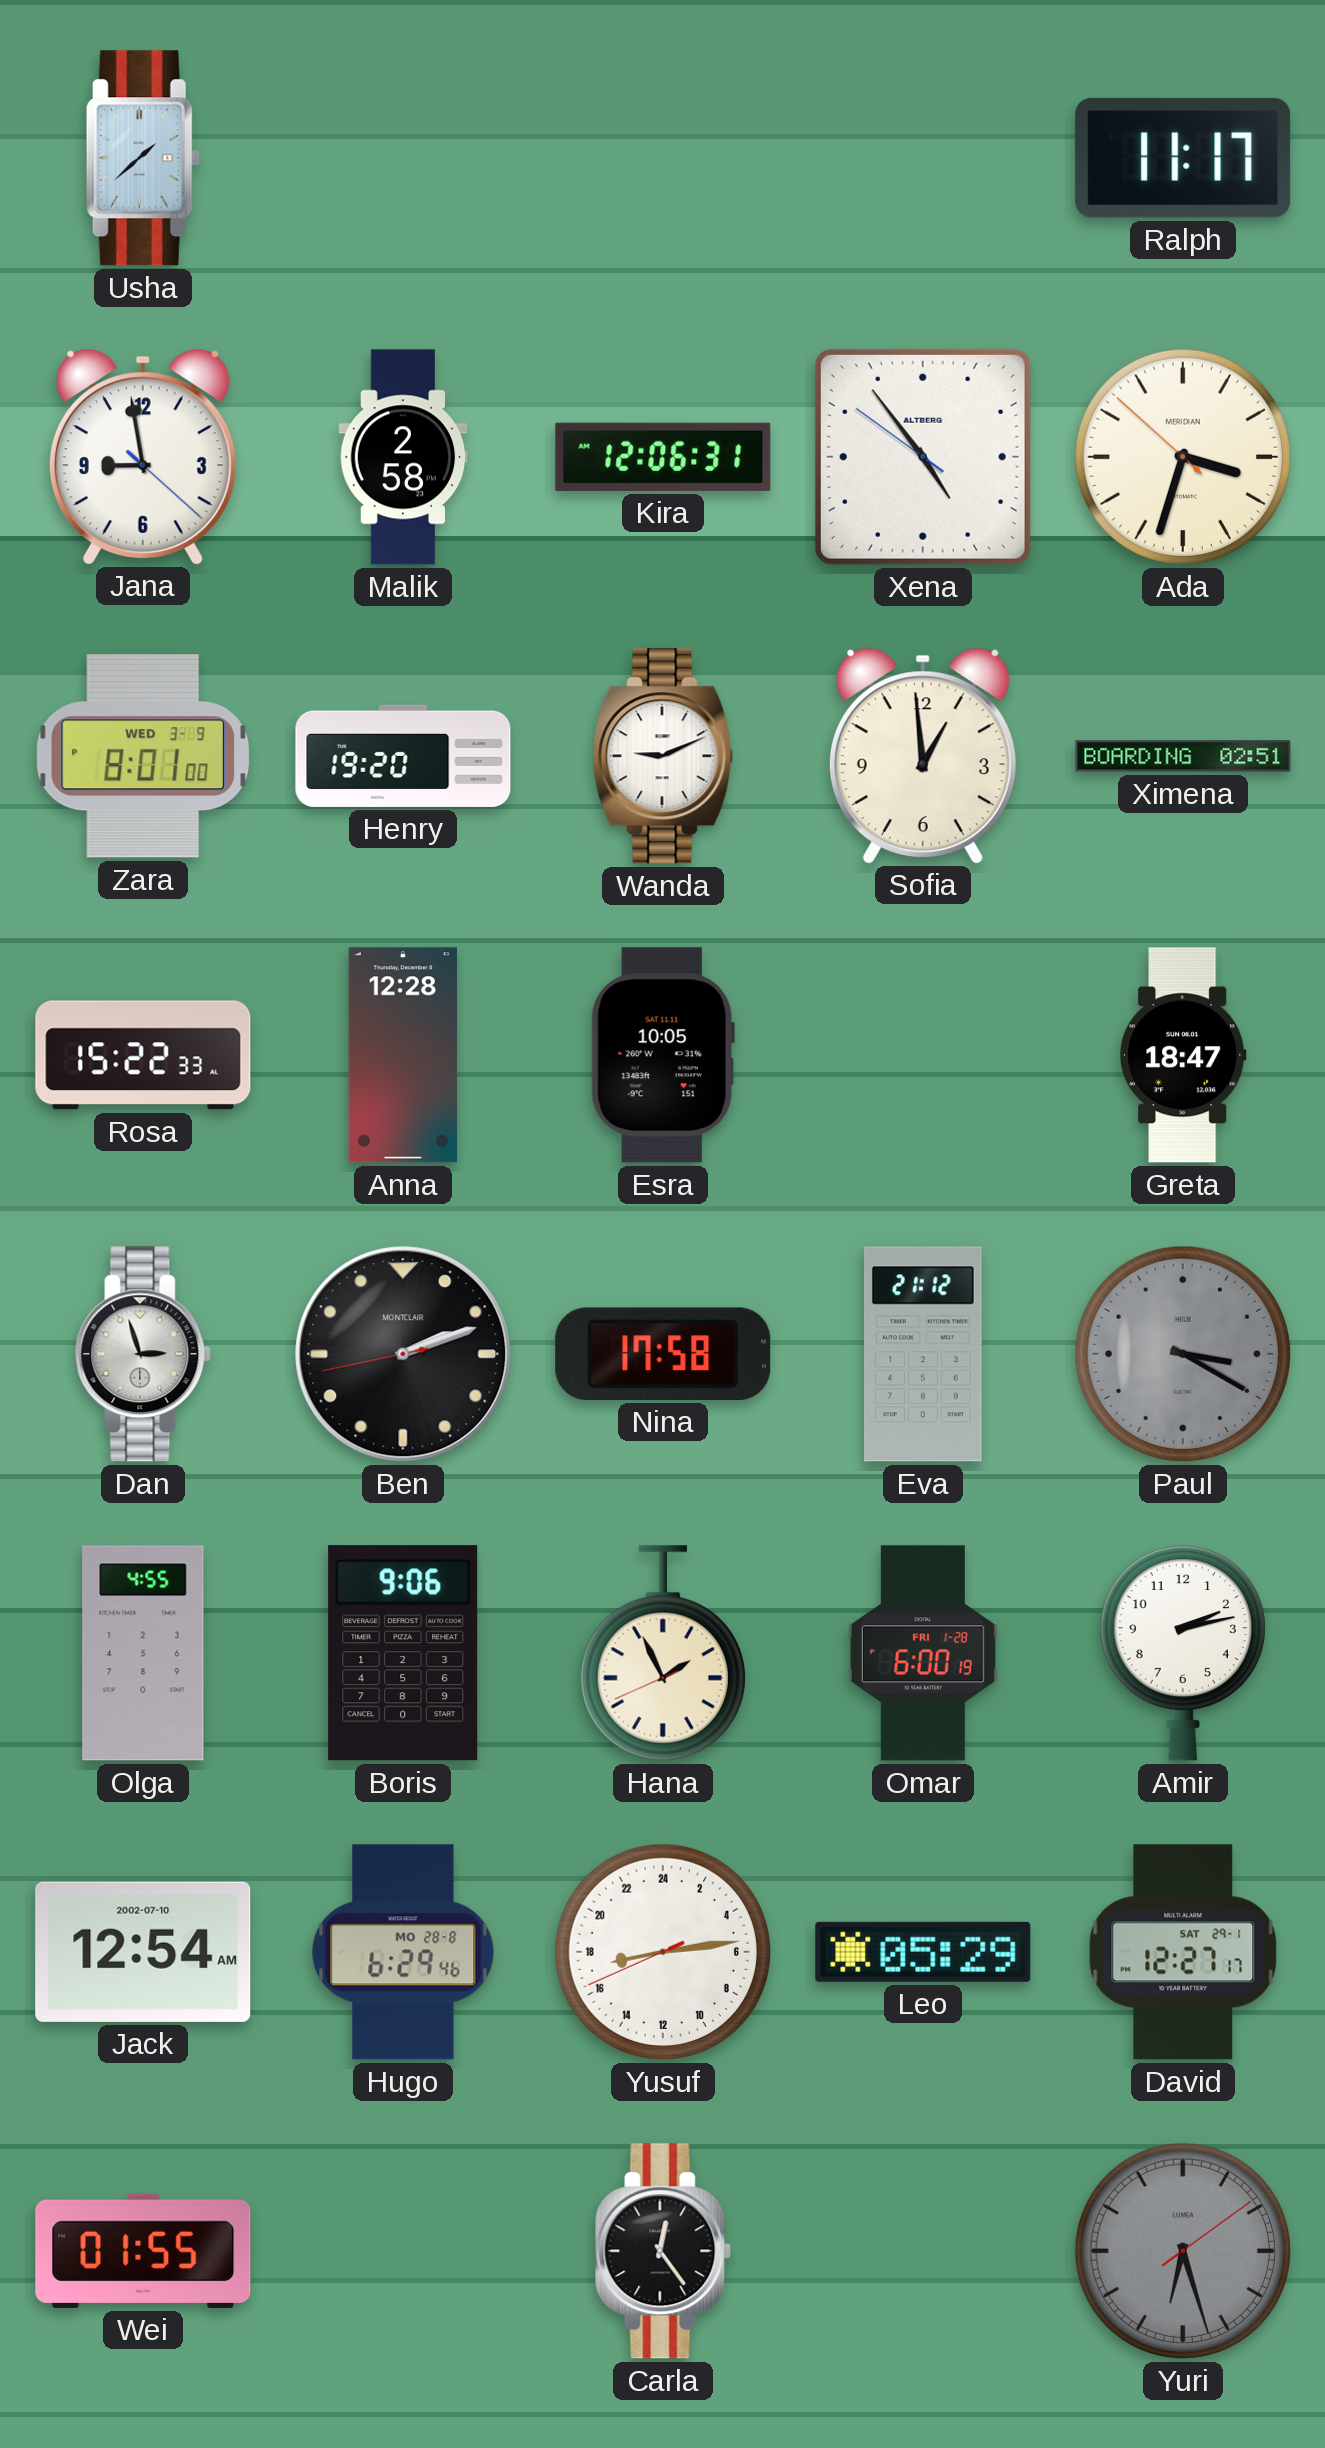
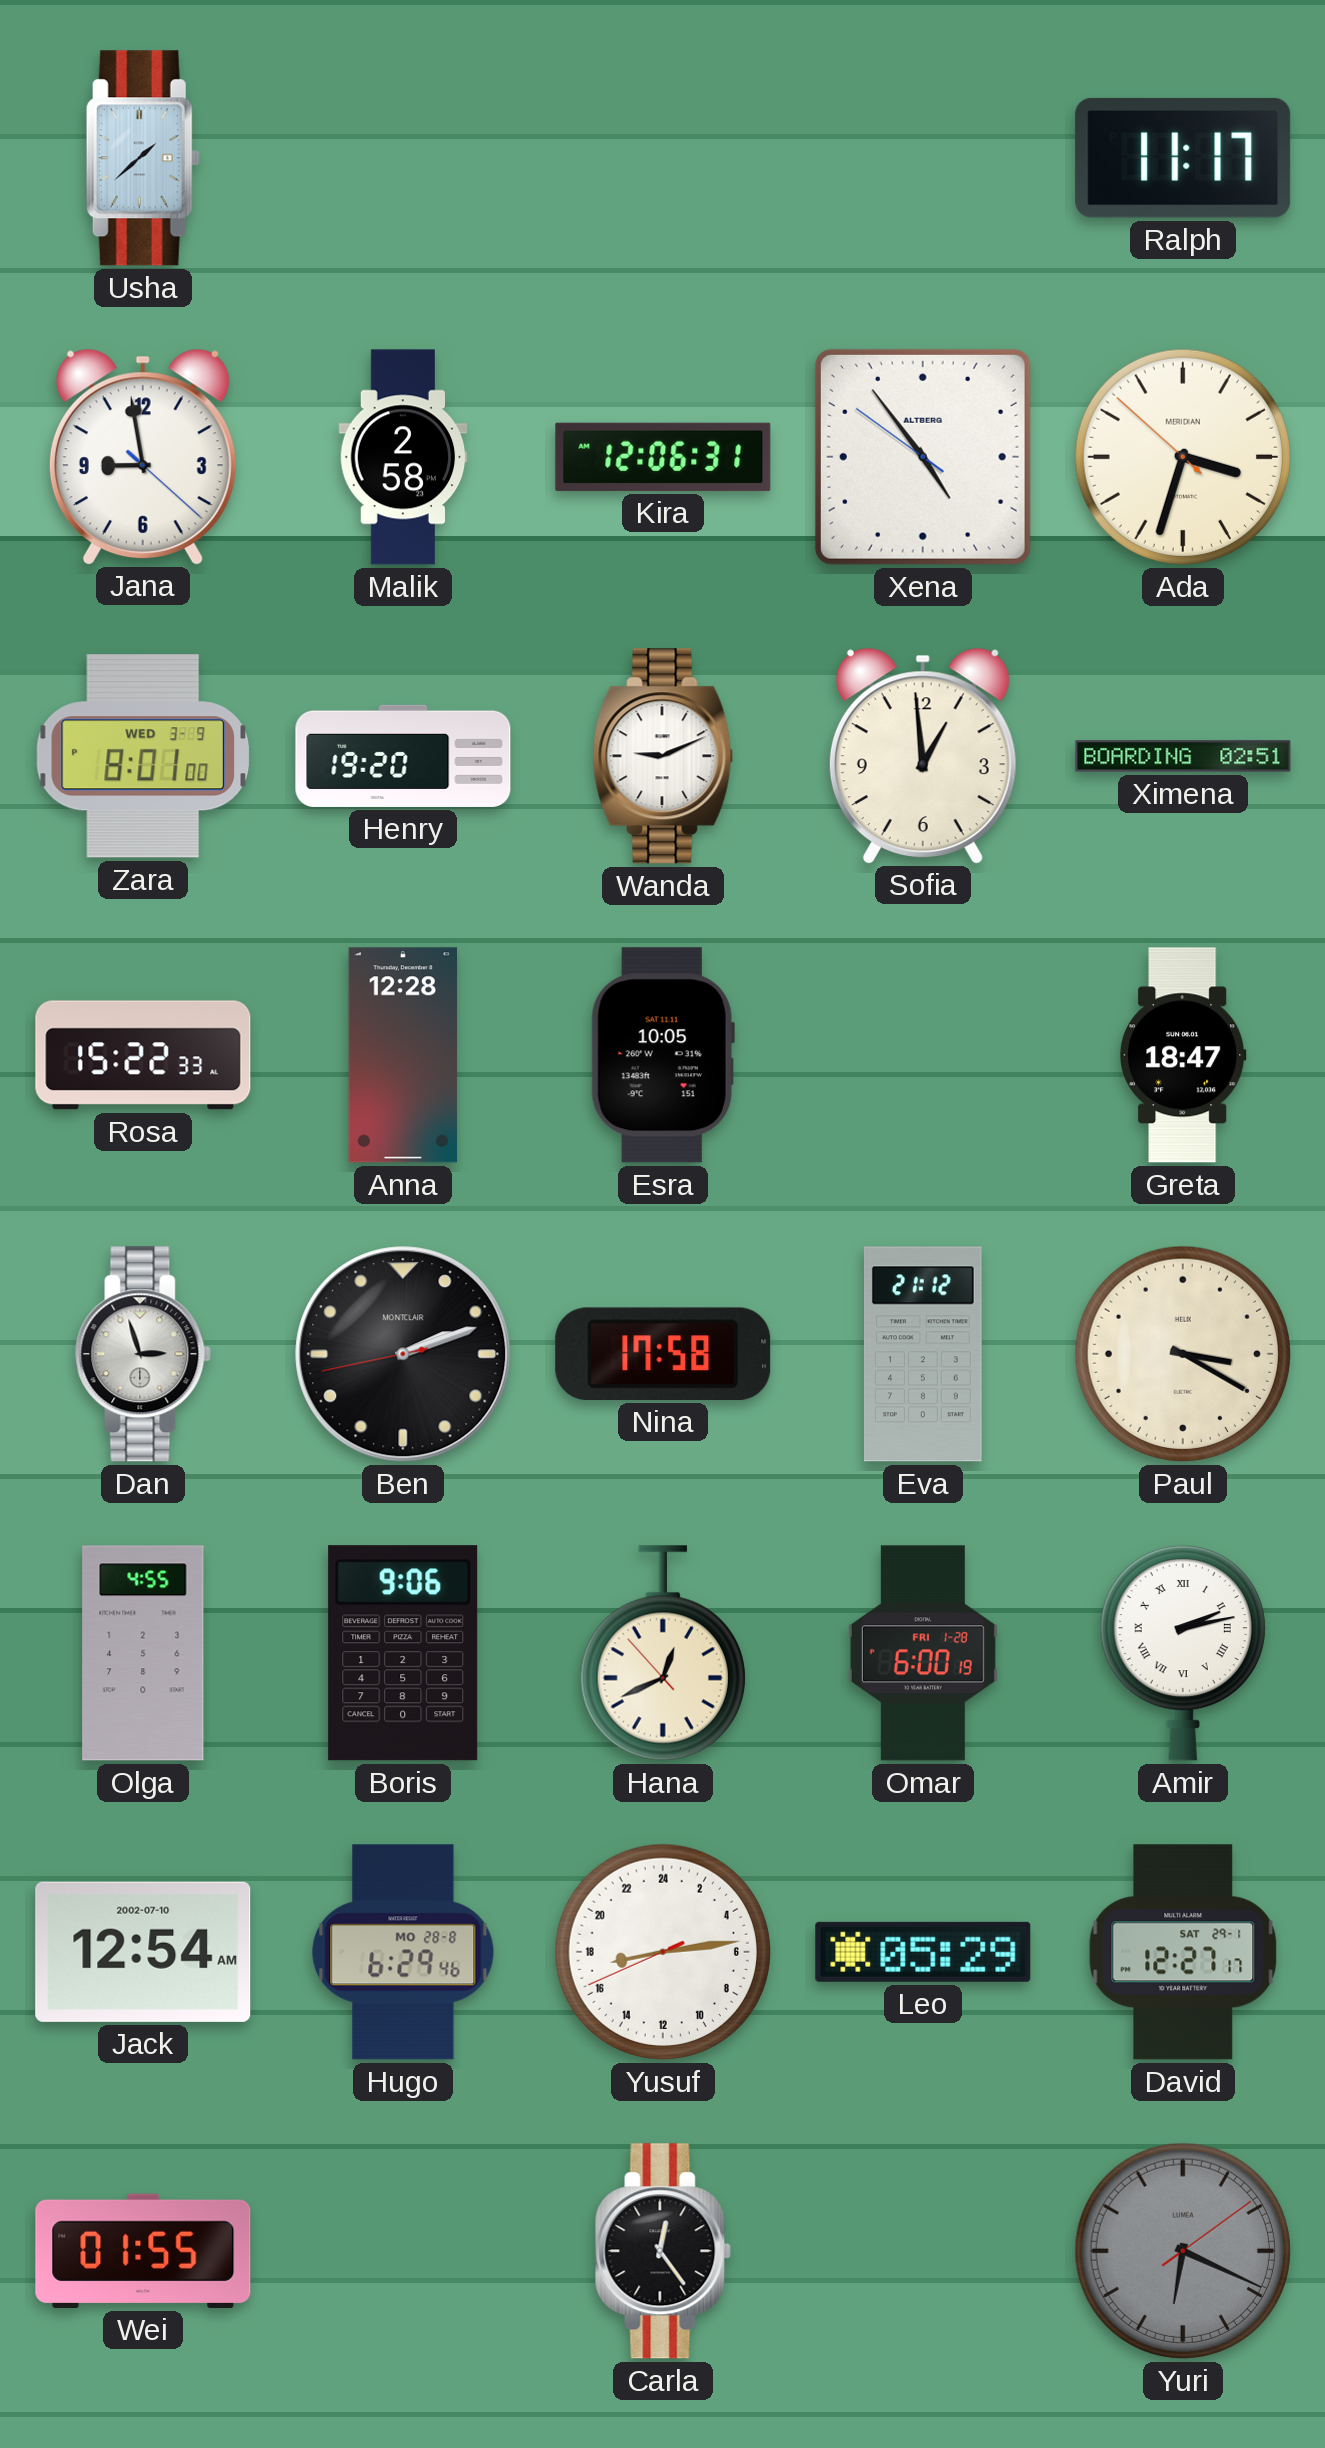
Paul dial: grey -> cream
Hana: 1:55 -> 12:40
Amir numerals: Arabic -> Roman
Yuri: 6:27 -> 6:19
